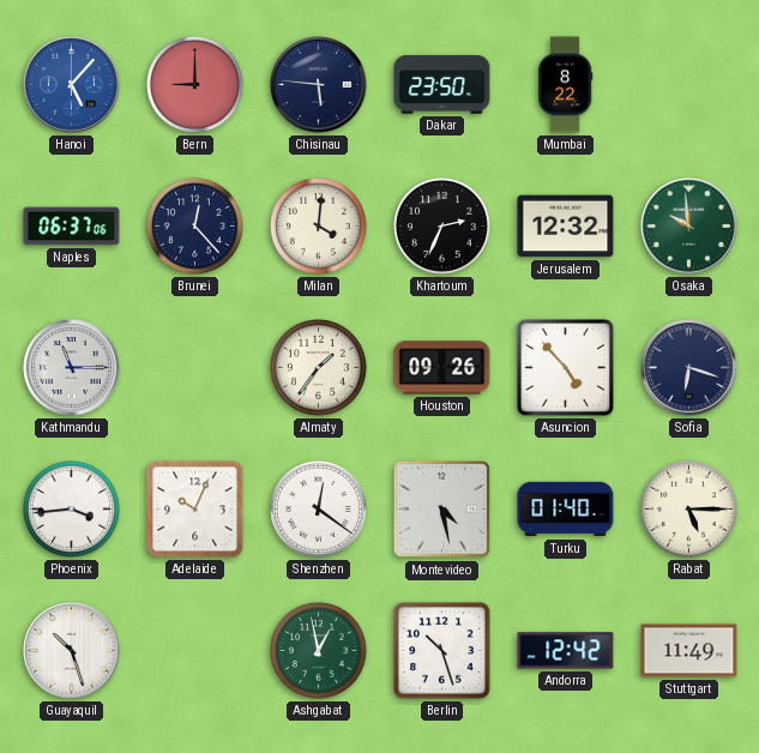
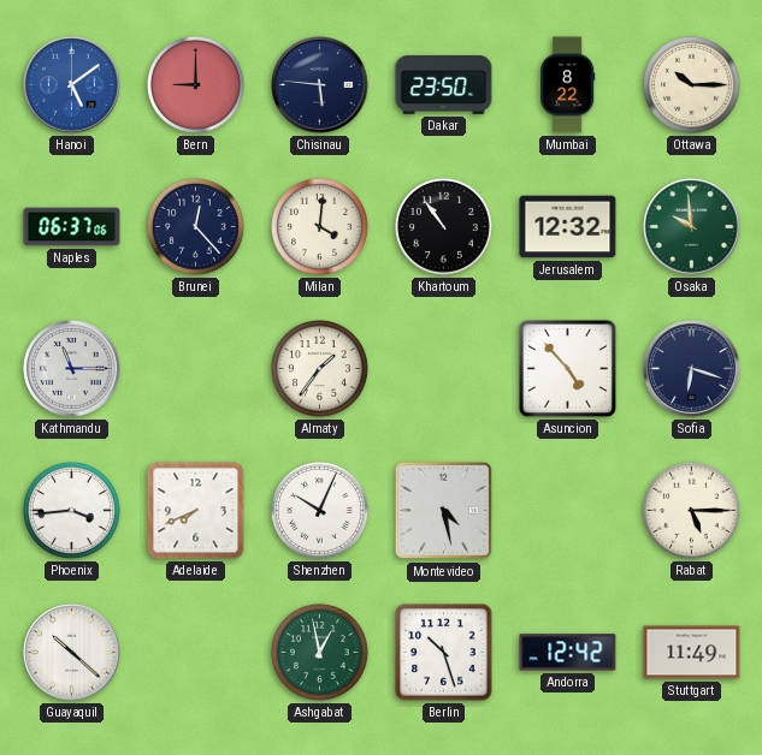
Hanoi: 5:07 -> 5:09
Ottawa: none -> 10:15
Khartoum: 2:34 -> 10:54
Houston: 09:26 -> none
Adelaide: 10:04 -> 7:41
Shenzhen: 12:21 -> 10:04
Turku: 01:40 -> none
Guayaquil: 10:27 -> 10:22
